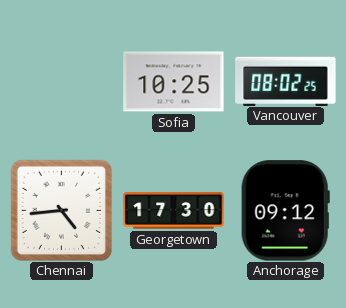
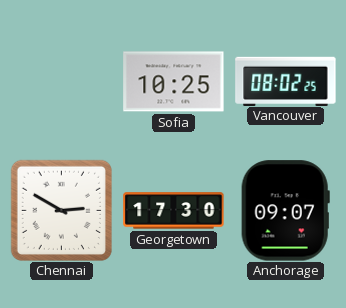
Chennai: 4:44 -> 2:50
Anchorage: 09:12 -> 09:07
